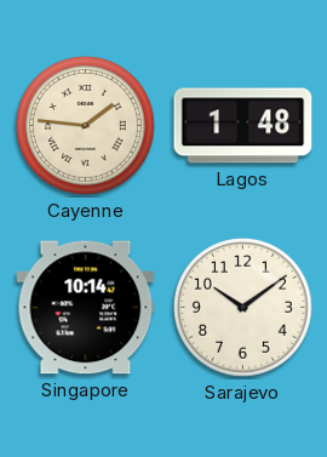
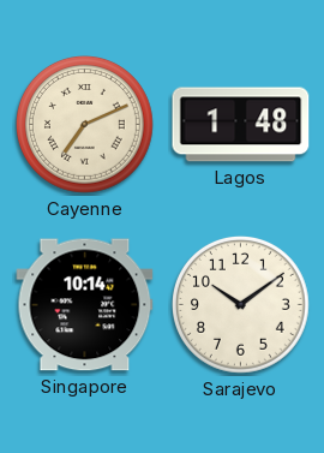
Cayenne: 1:46 -> 7:11
